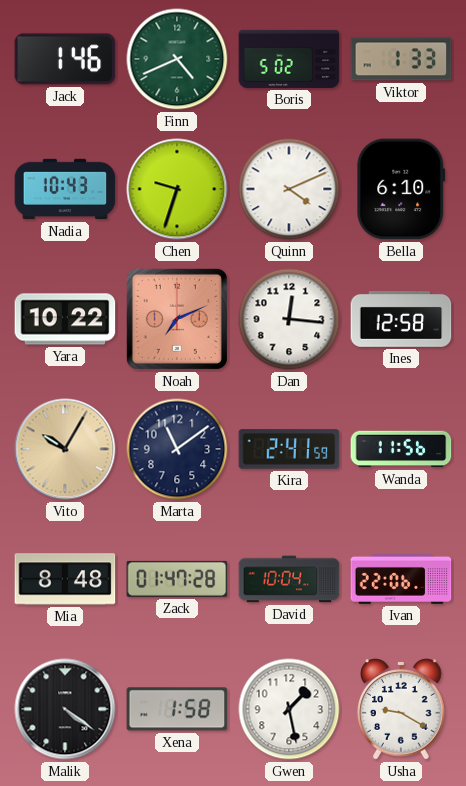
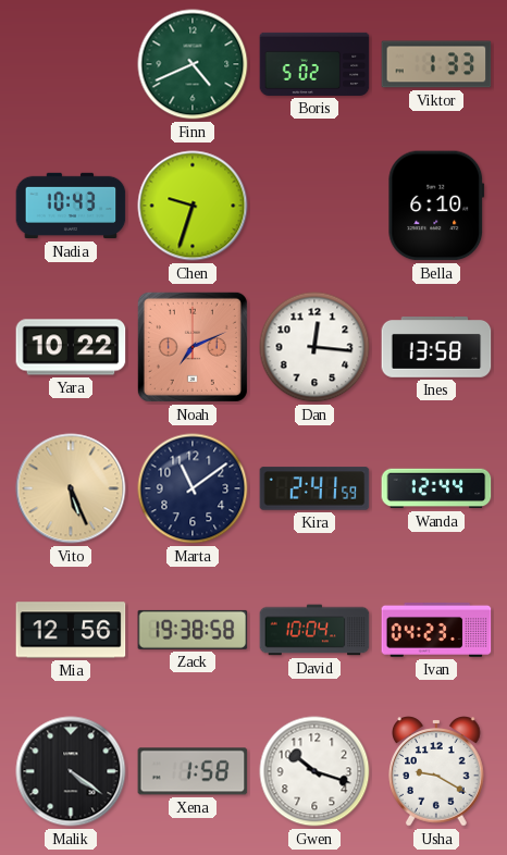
Jack: 1:46 -> none
Quinn: 4:11 -> none
Ines: 12:58 -> 13:58
Vito: 10:05 -> 5:26
Wanda: 11:56 -> 12:44
Mia: 8:48 -> 12:56
Zack: 01:47 -> 19:38
Ivan: 22:06 -> 04:23
Gwen: 1:28 -> 10:18
